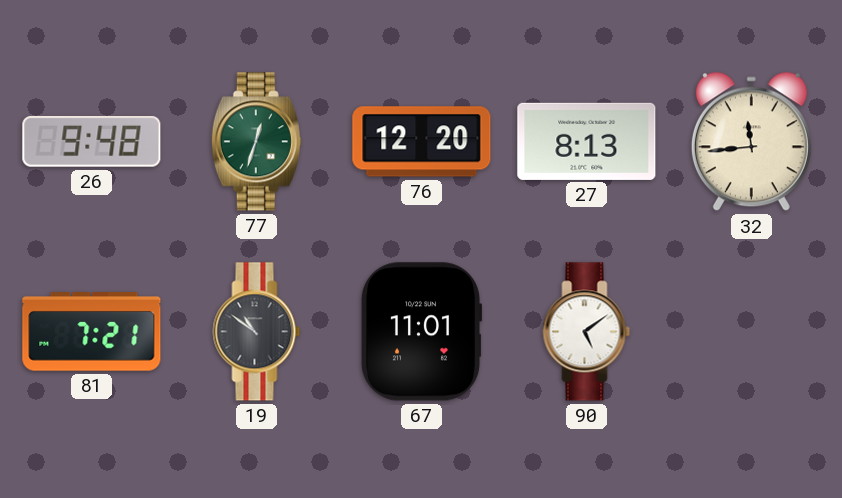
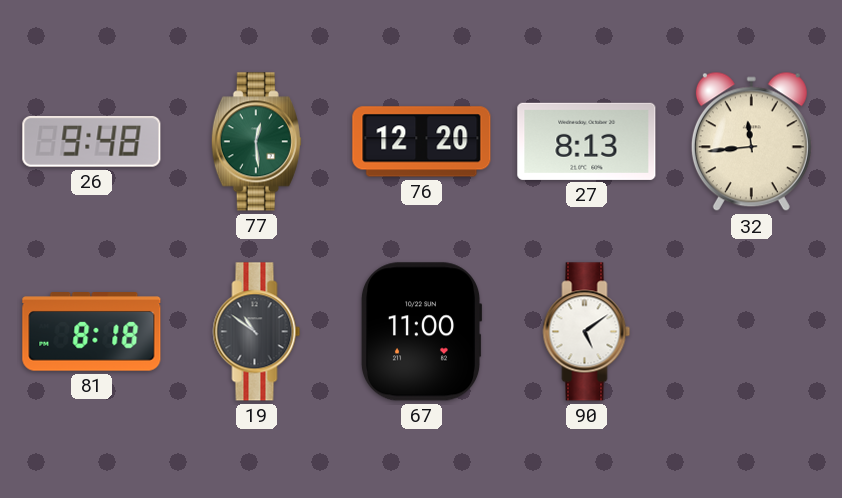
77: 12:33 -> 12:29
81: 7:21 -> 8:18
67: 11:01 -> 11:00
